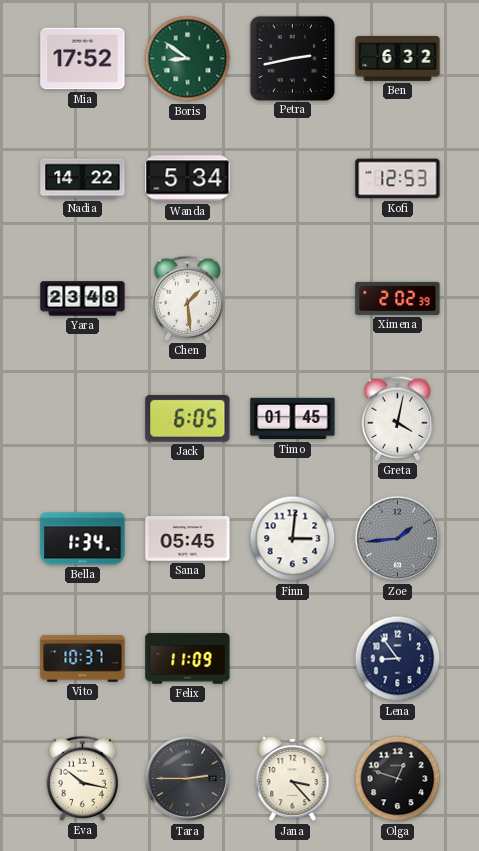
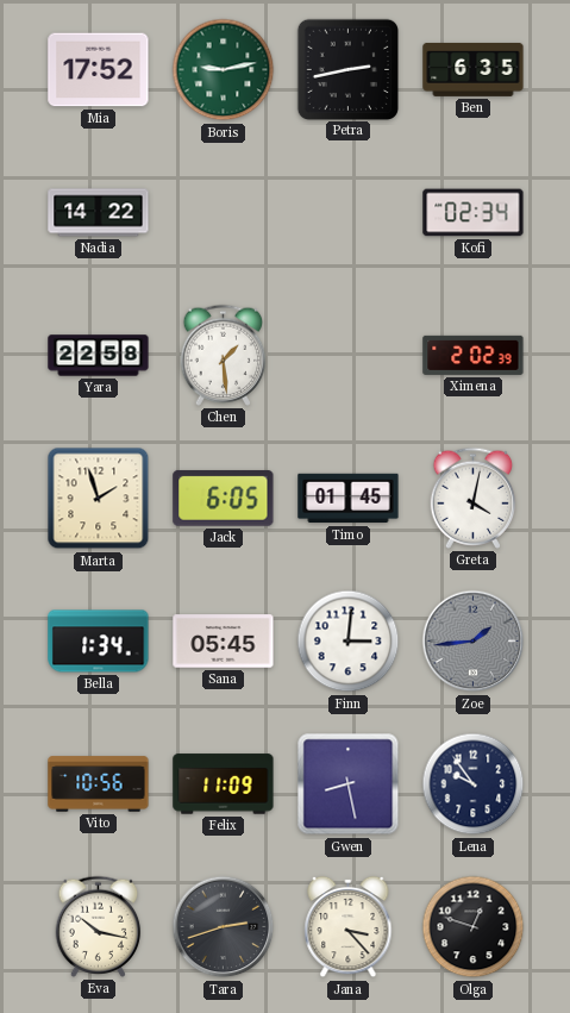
Boris: 8:51 -> 9:13
Ben: 6:32 -> 6:35
Wanda: 5:34 -> none
Kofi: 12:53 -> 02:34
Yara: 23:48 -> 22:58
Marta: none -> 1:57
Vito: 10:37 -> 10:56
Gwen: none -> 8:28
Lena: 8:54 -> 9:54
Tara: 2:45 -> 2:42
